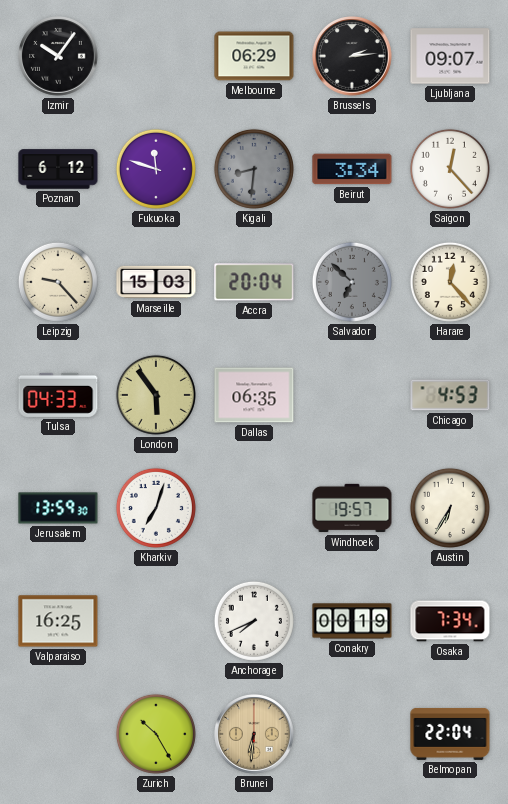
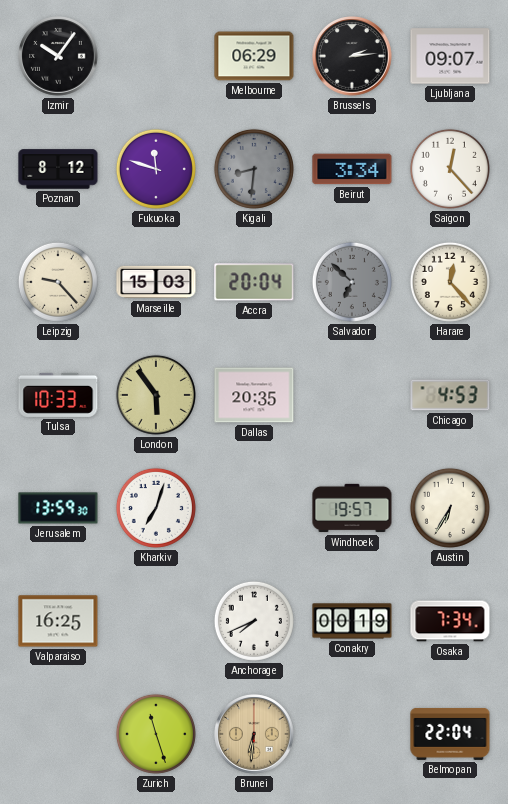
Poznan: 6:12 -> 8:12
Tulsa: 04:33 -> 10:33
Dallas: 06:35 -> 20:35
Zurich: 10:25 -> 11:27
